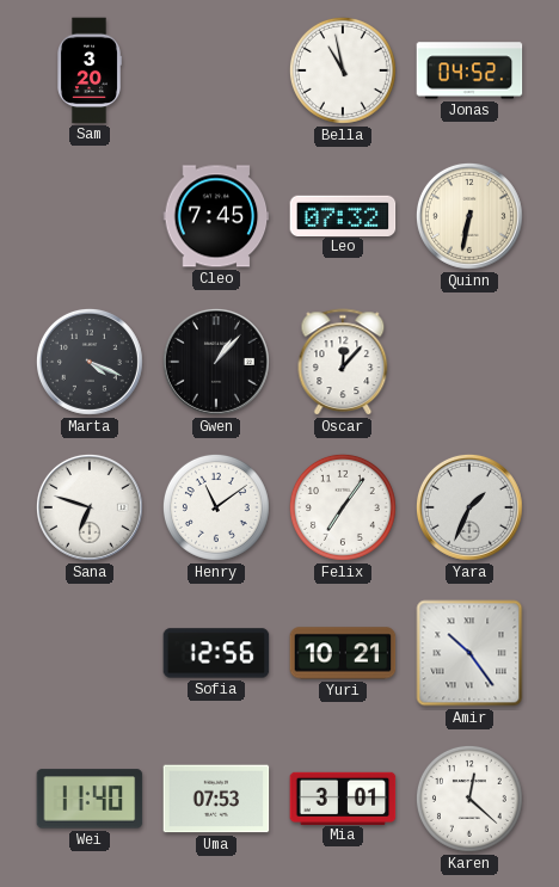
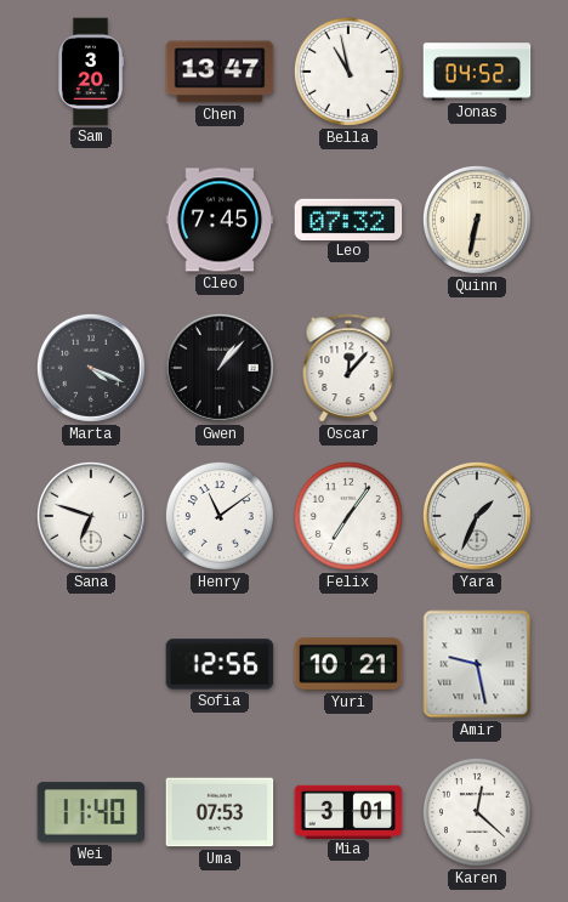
Chen: none -> 13:47
Amir: 10:24 -> 9:28
